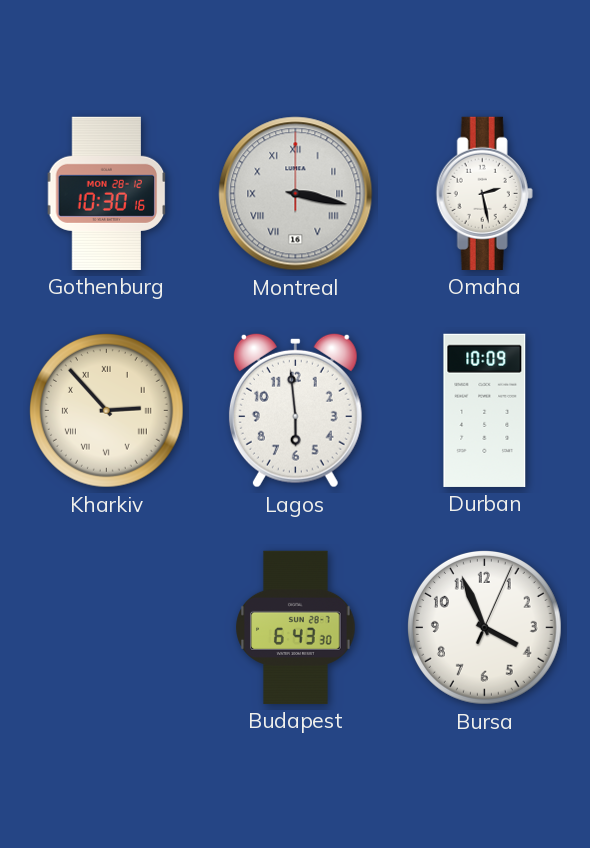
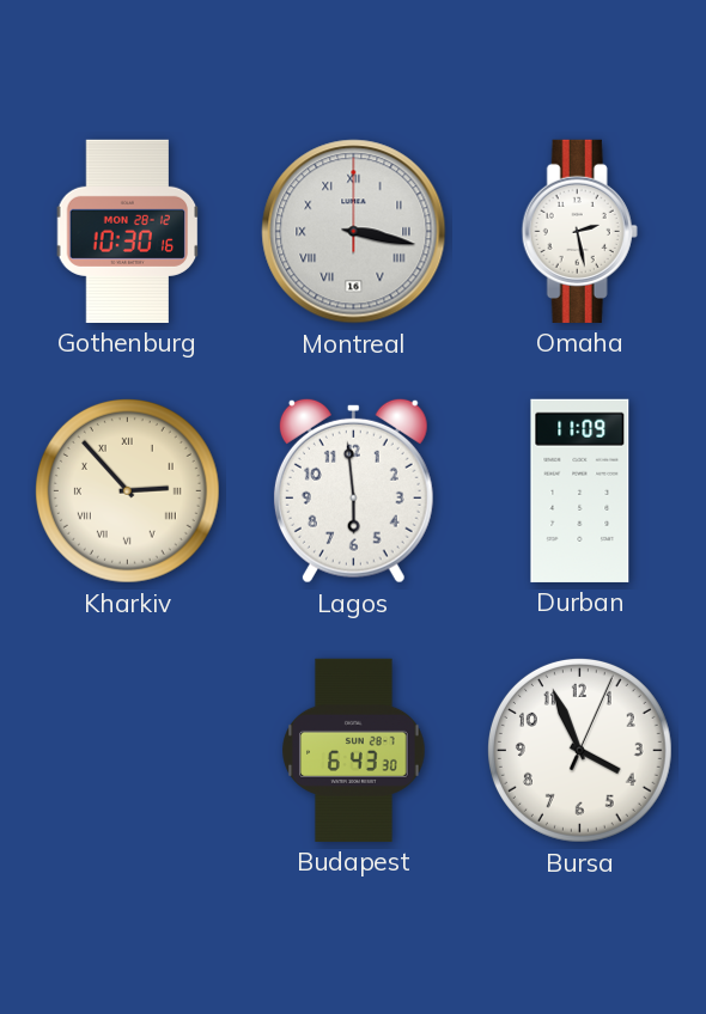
Durban: 10:09 -> 11:09
